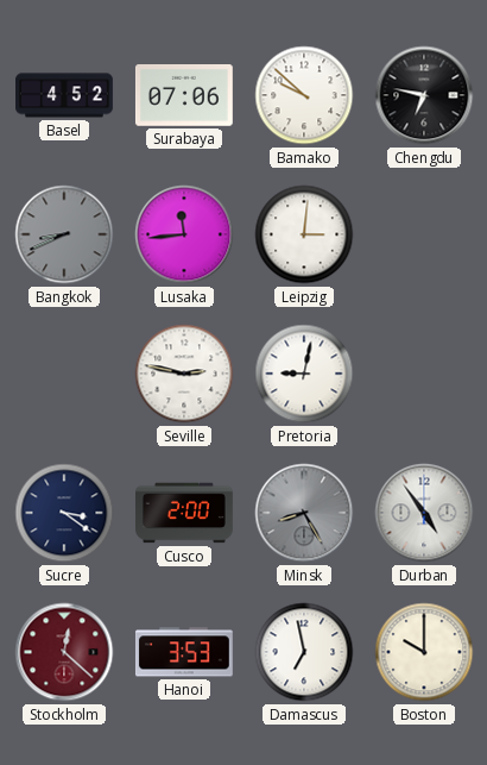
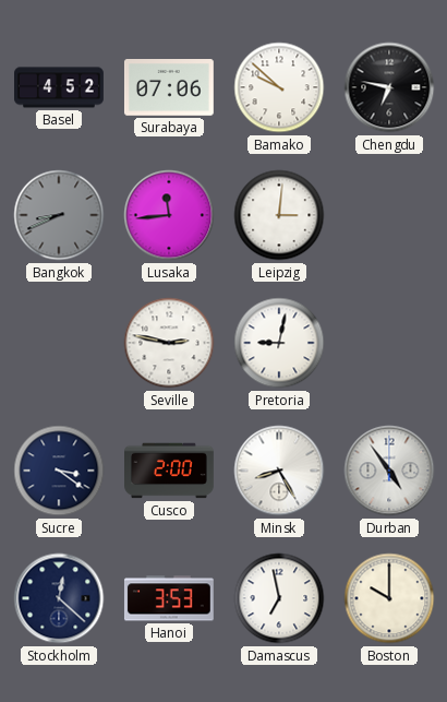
Minsk dial: grey -> white
Stockholm dial: burgundy -> navy
